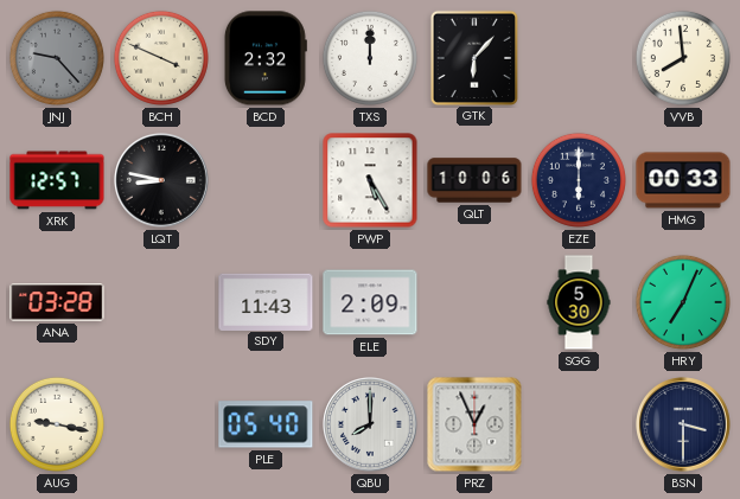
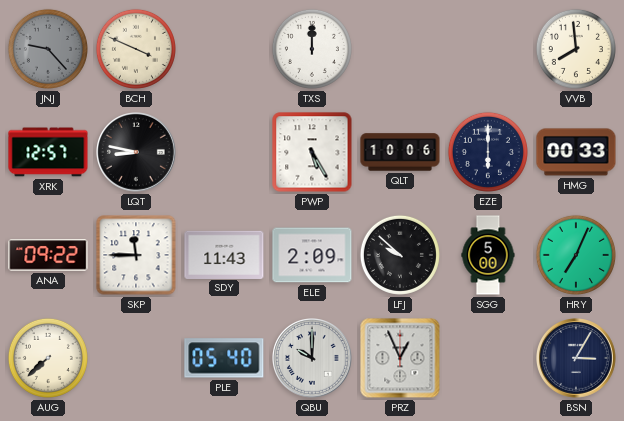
BCD: 2:32 -> none
GTK: 6:07 -> none
ANA: 03:28 -> 09:22
SKP: none -> 11:45
LFJ: none -> 9:52
SGG: 5:30 -> 5:00
AUG: 9:17 -> 7:38
QBU: 8:00 -> 10:00
BSN: 3:30 -> 3:05
